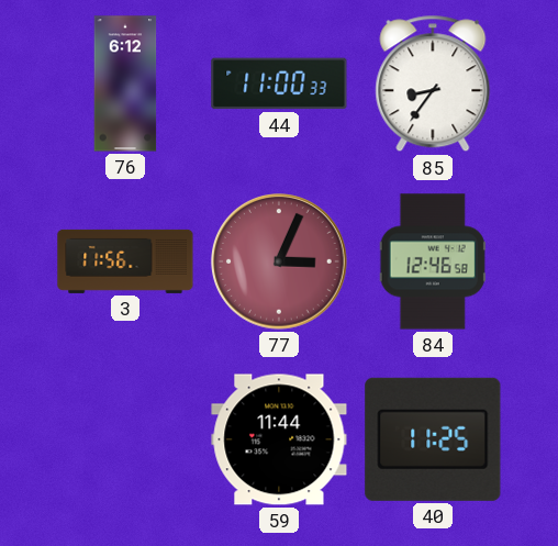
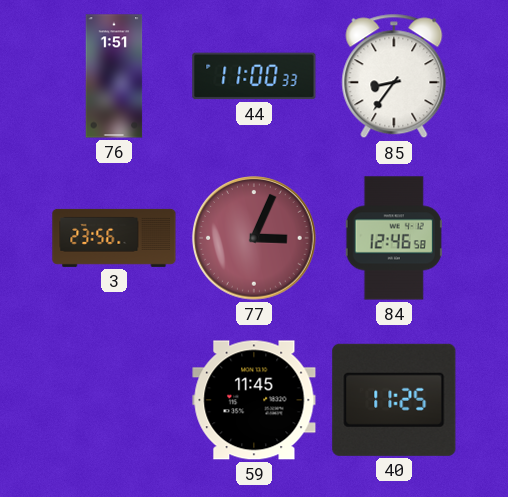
76: 6:12 -> 1:51
3: 11:56 -> 23:56
59: 11:44 -> 11:45
